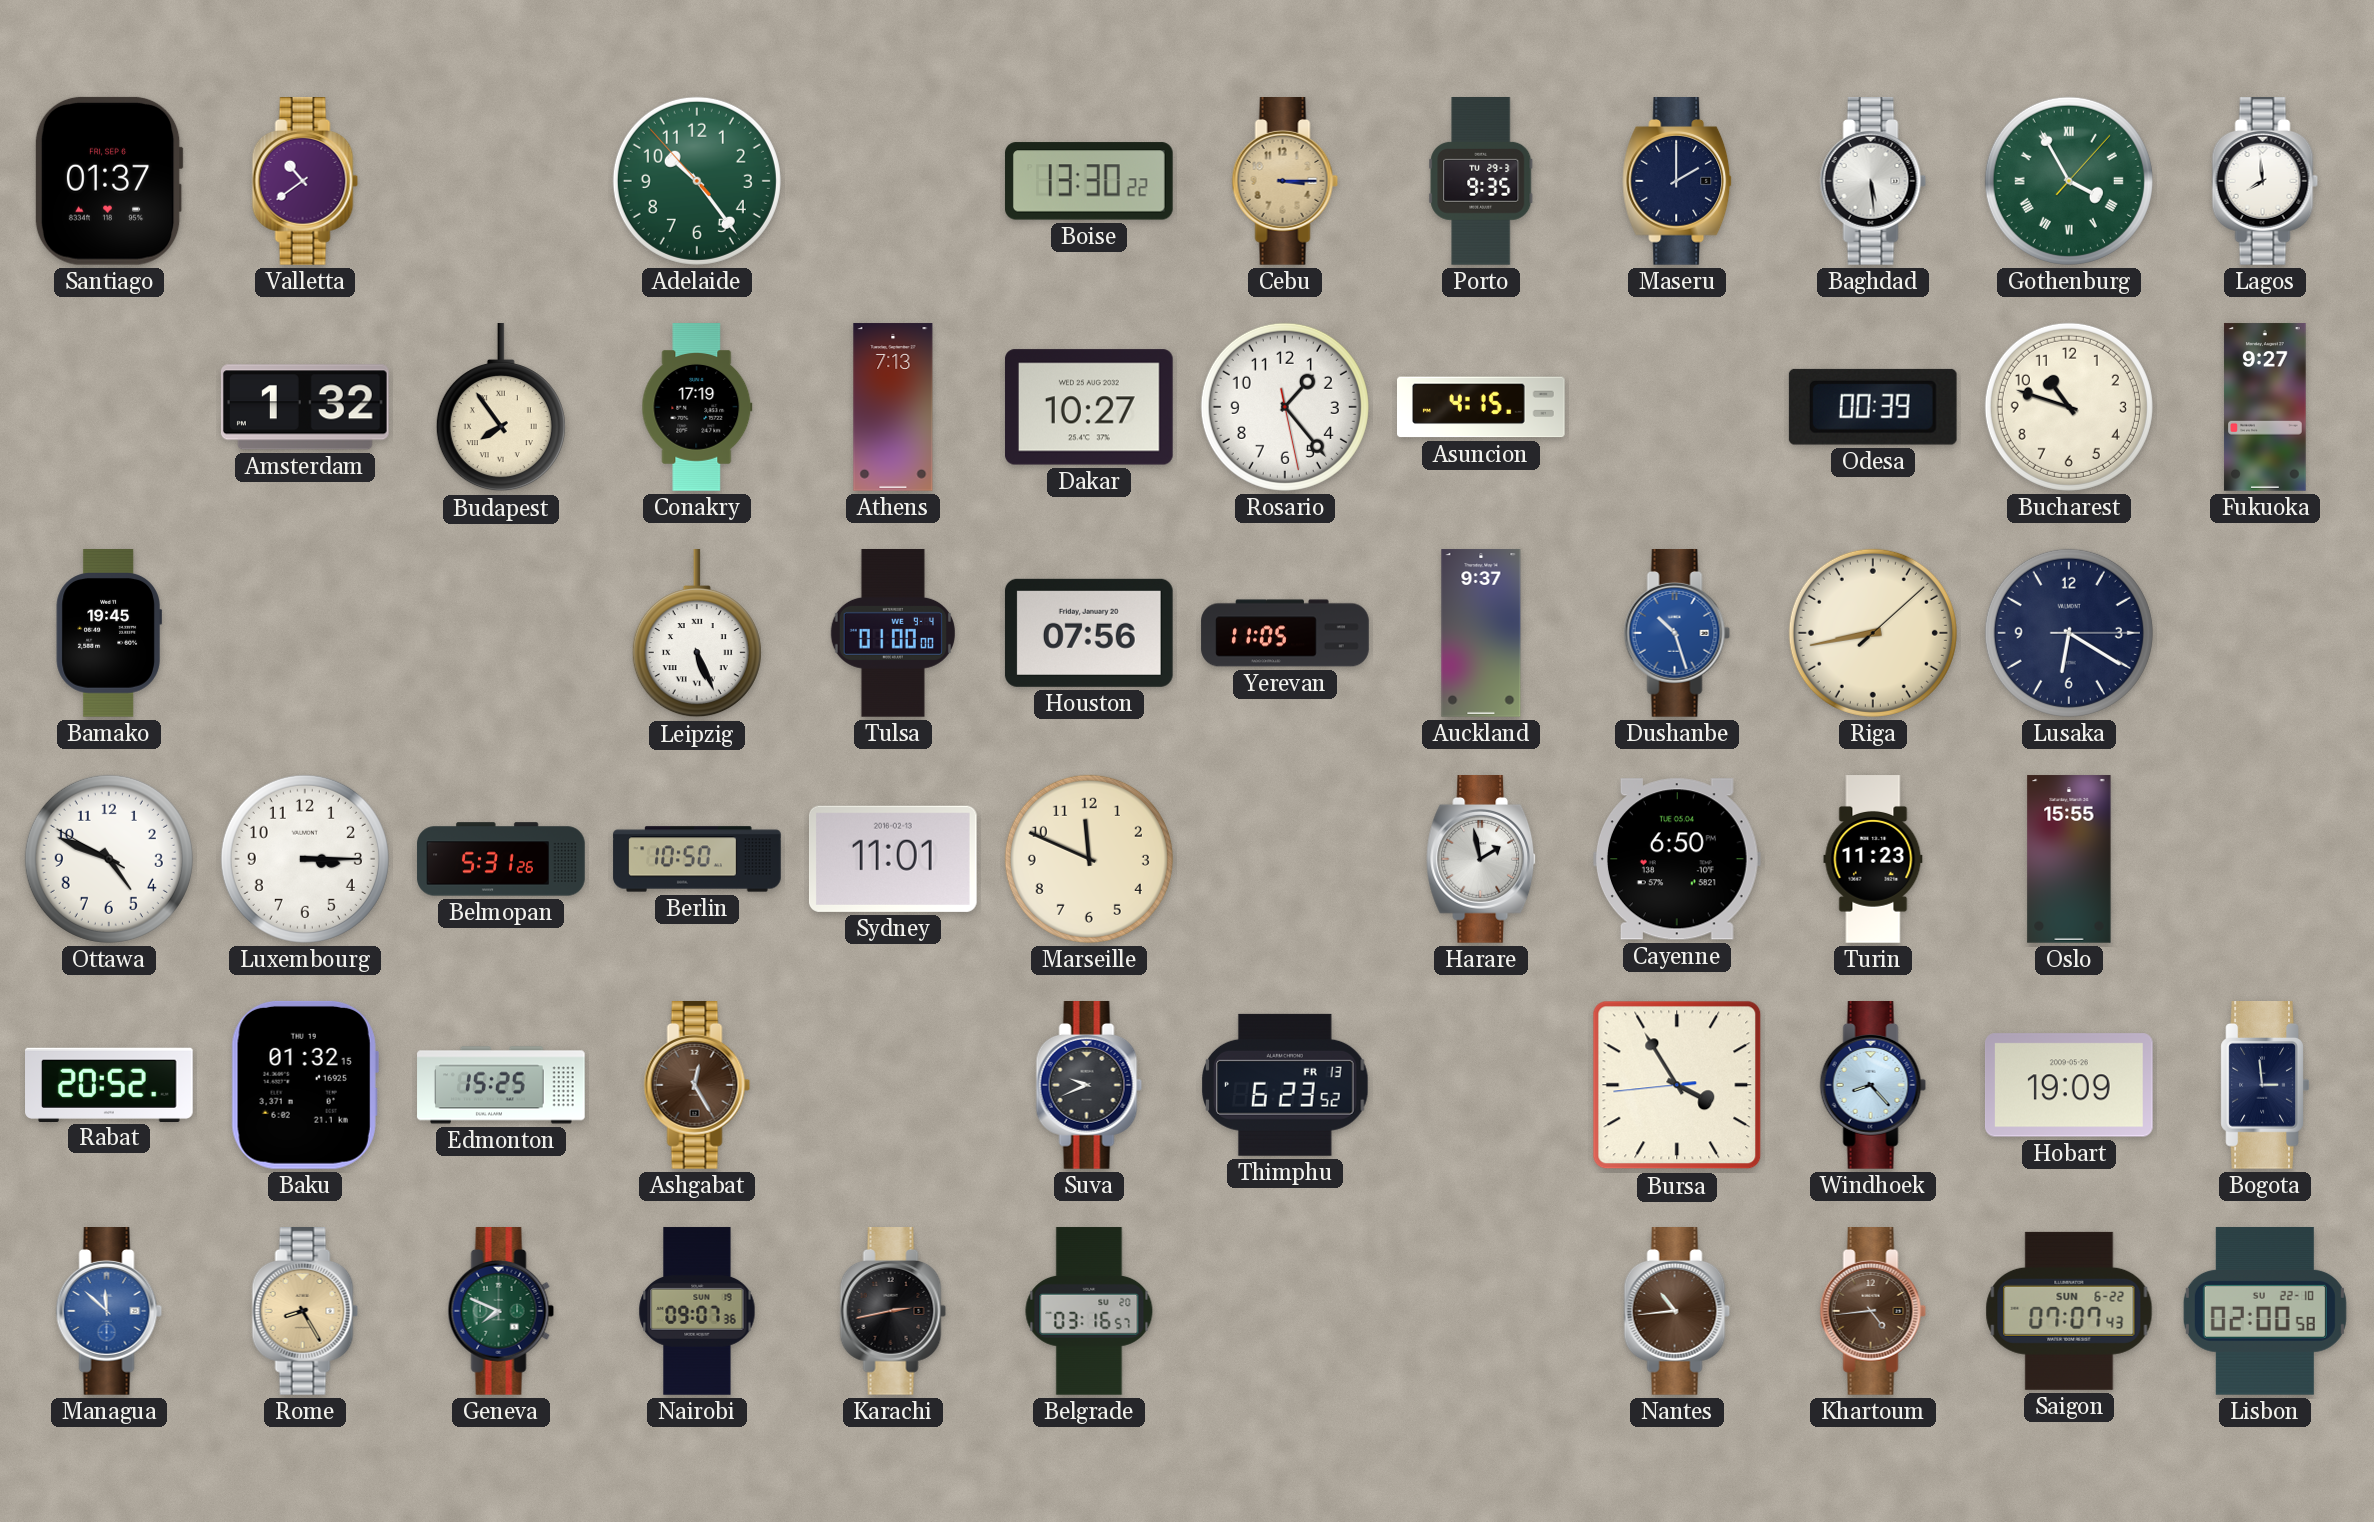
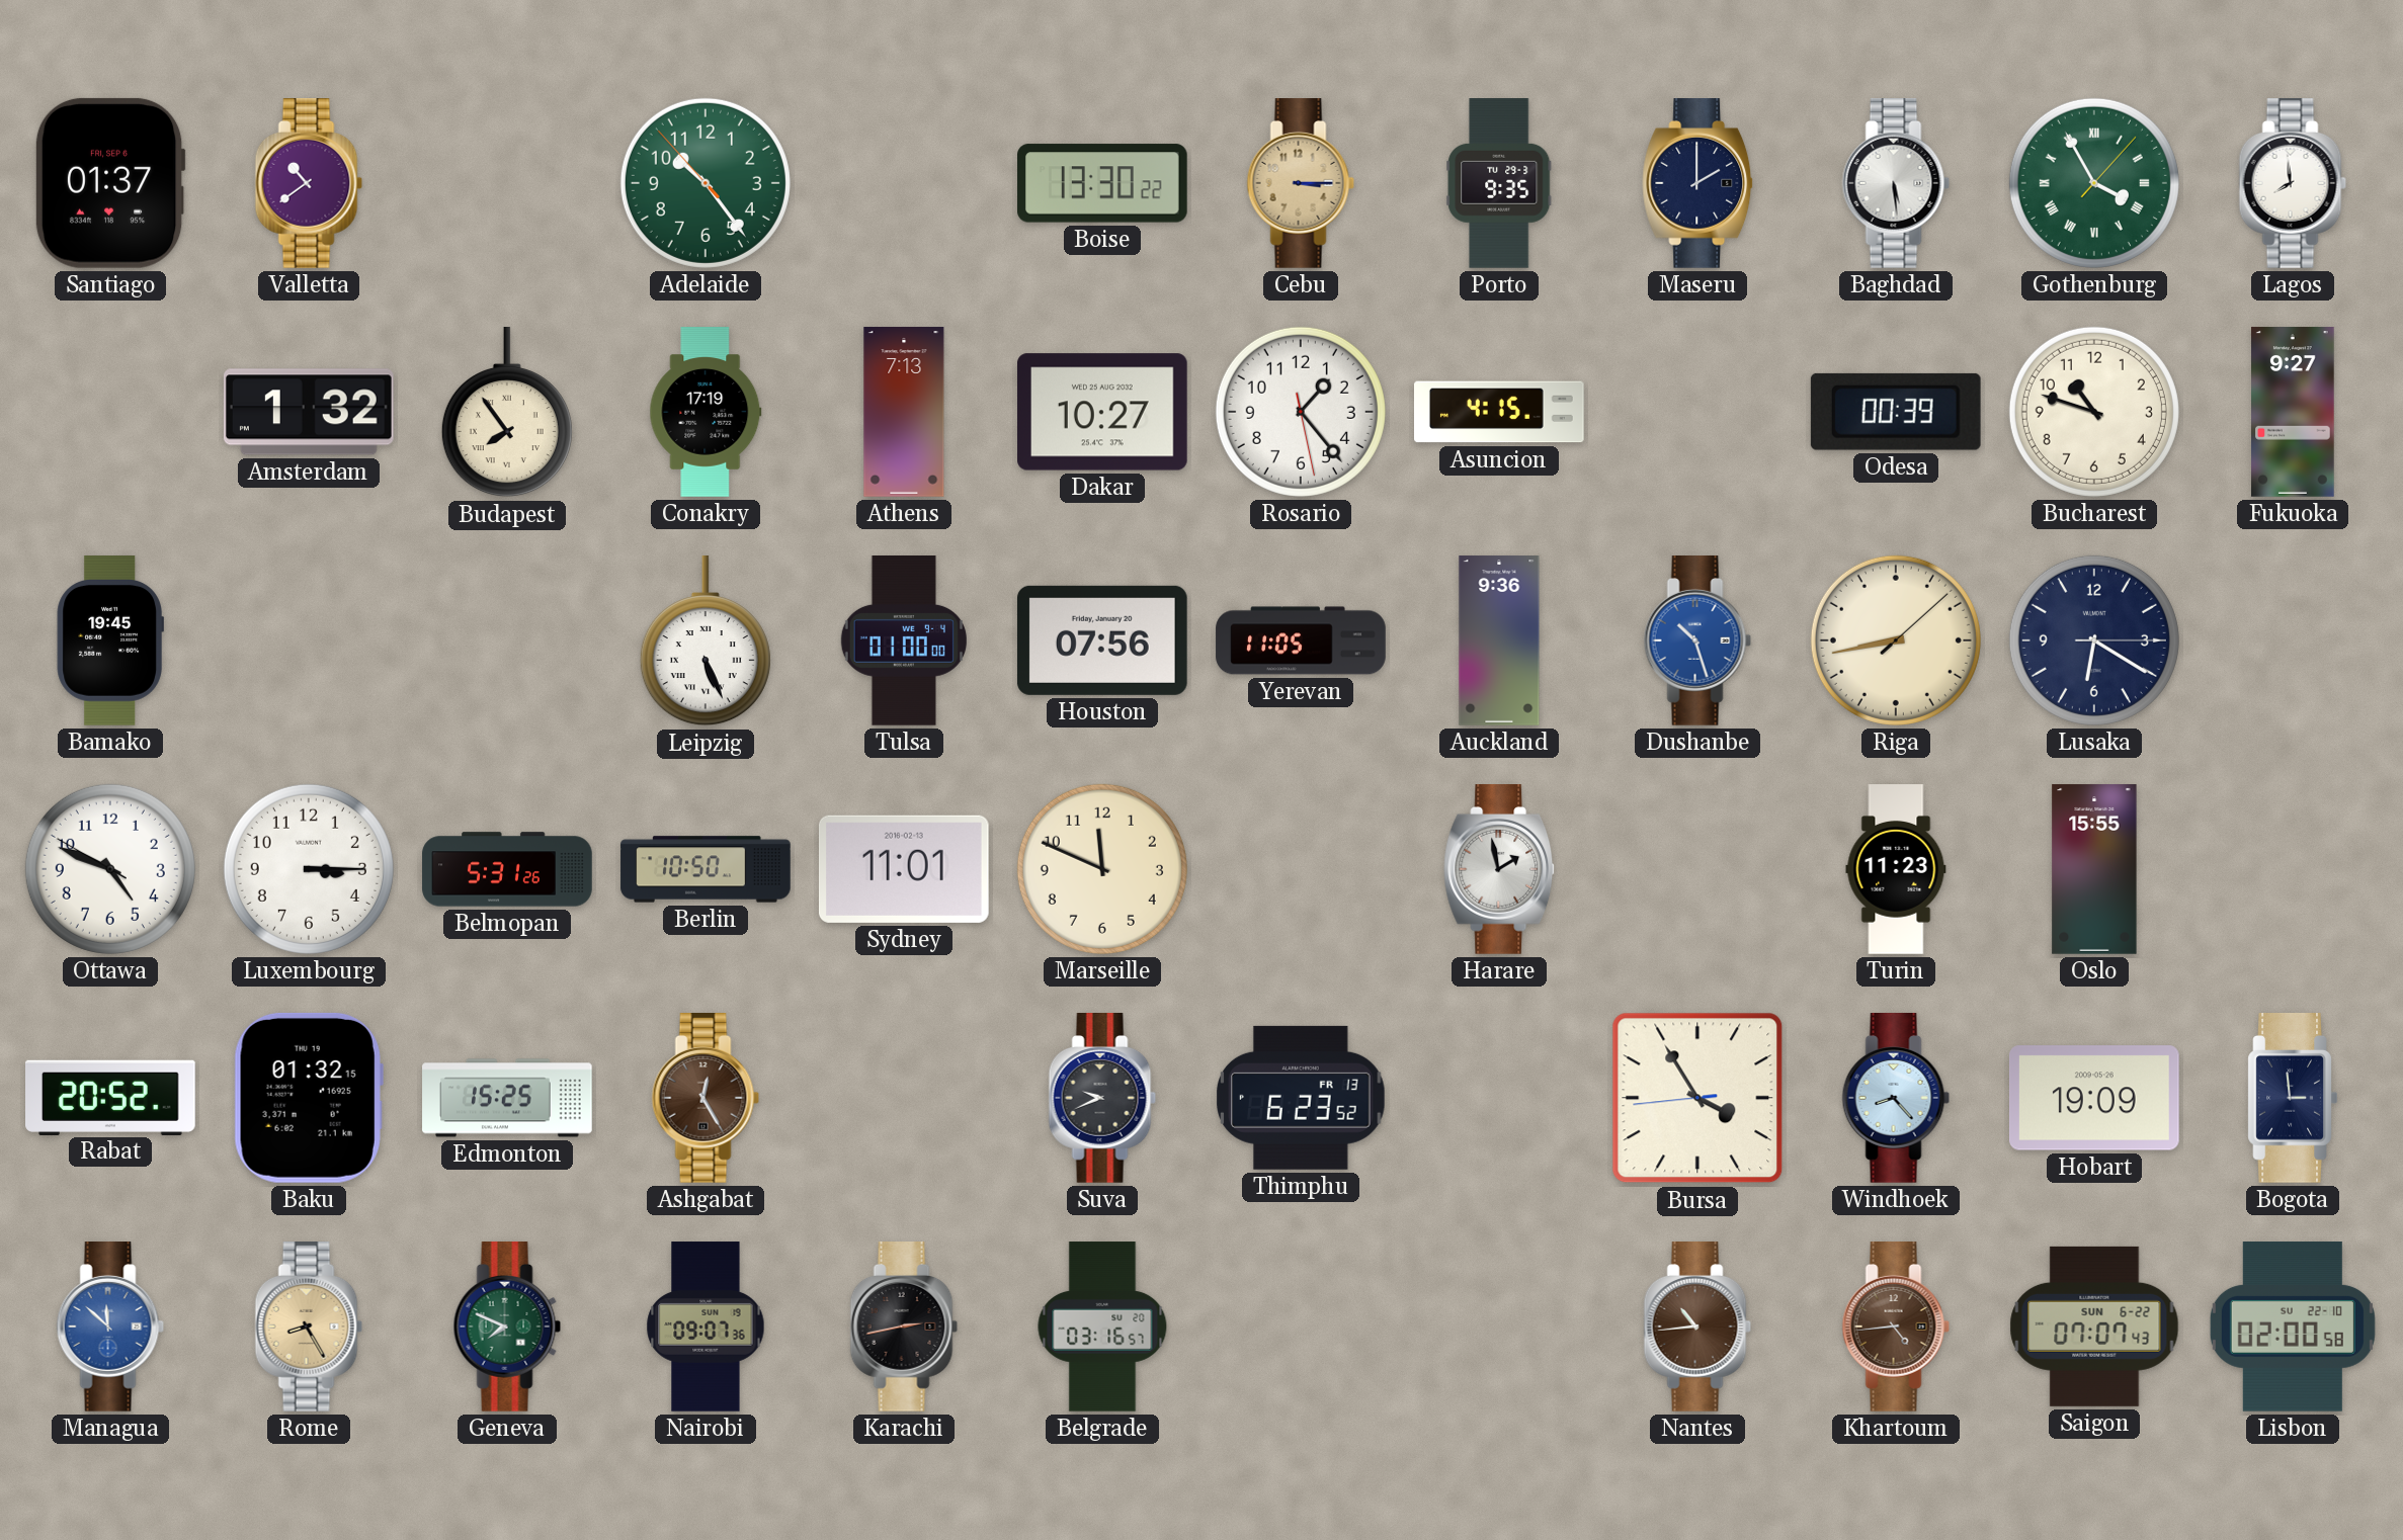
Auckland: 9:37 -> 9:36
Cayenne: 6:50 -> none
